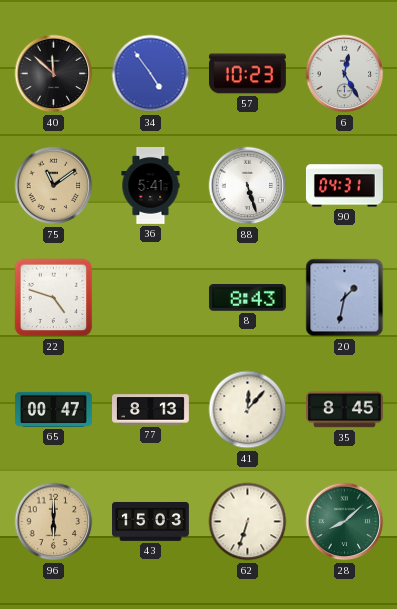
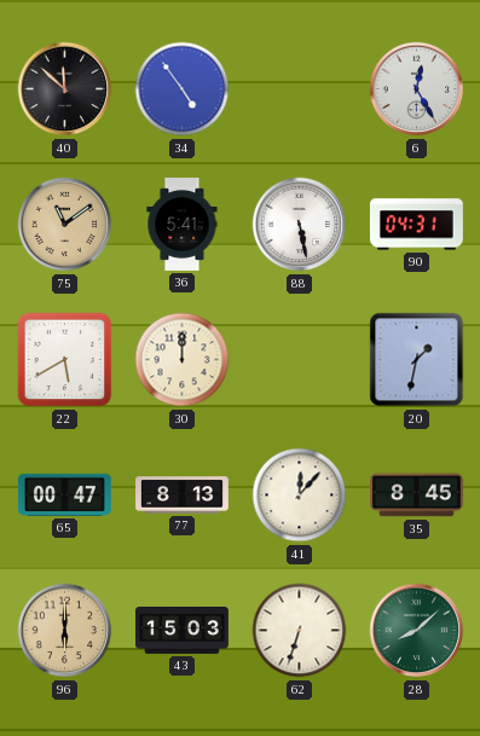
57: 10:23 -> none
88: 5:27 -> 5:28
22: 4:48 -> 5:40
30: none -> 12:00
8: 8:43 -> none
